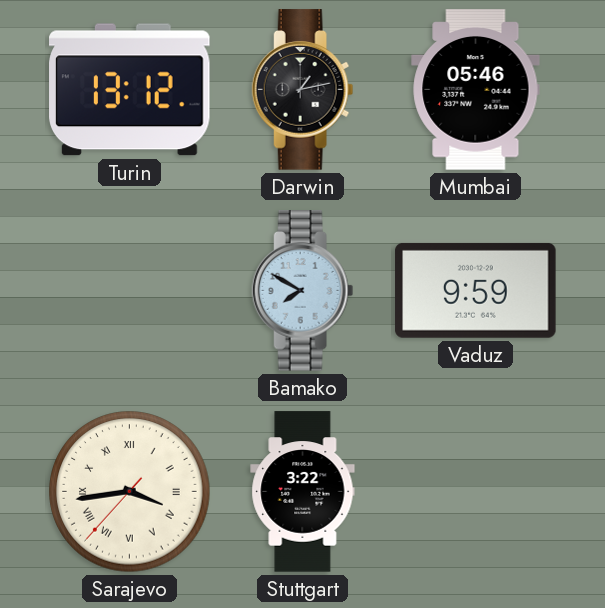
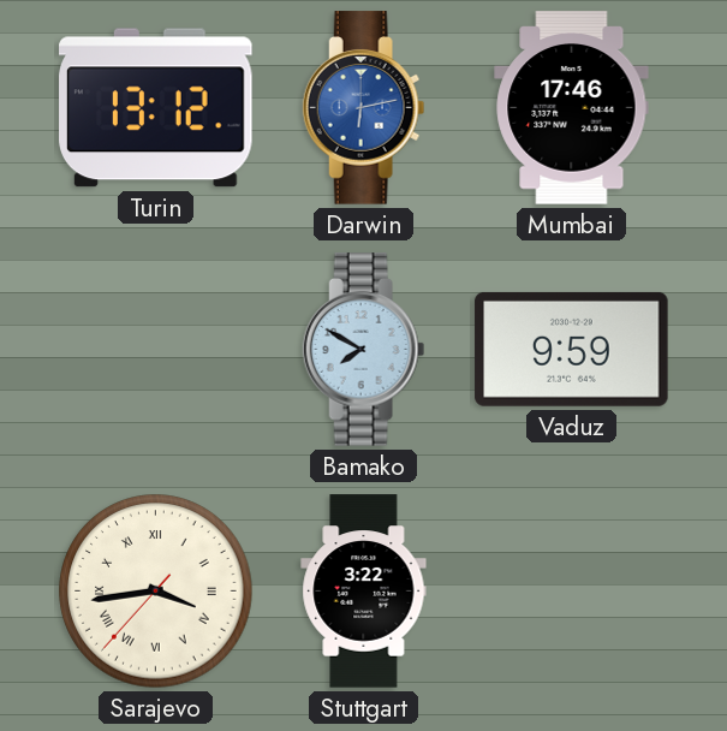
Darwin: 1:13 -> 6:13
Darwin dial: black -> blue
Mumbai: 05:46 -> 17:46
